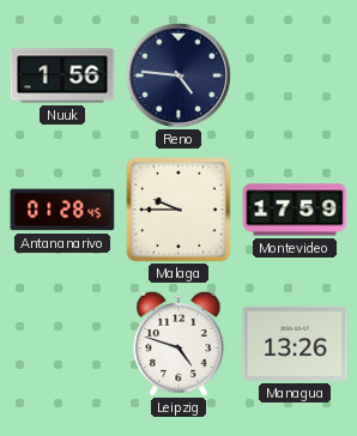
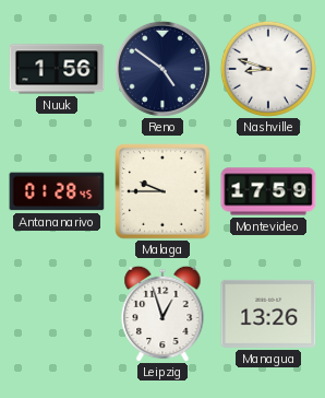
Reno: 4:46 -> 4:51
Nashville: none -> 8:48
Leipzig: 4:48 -> 12:57
